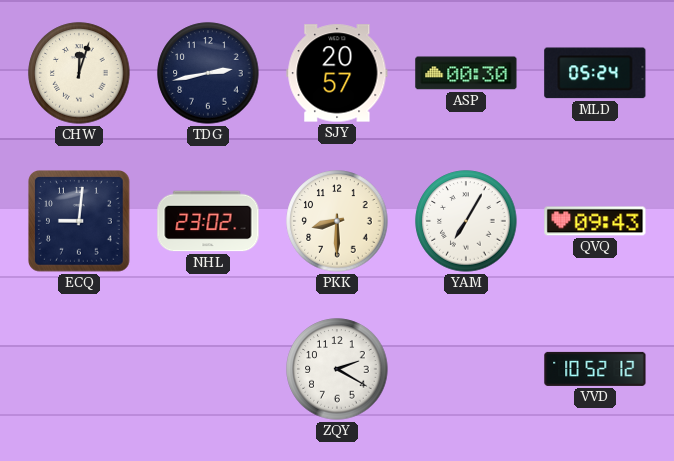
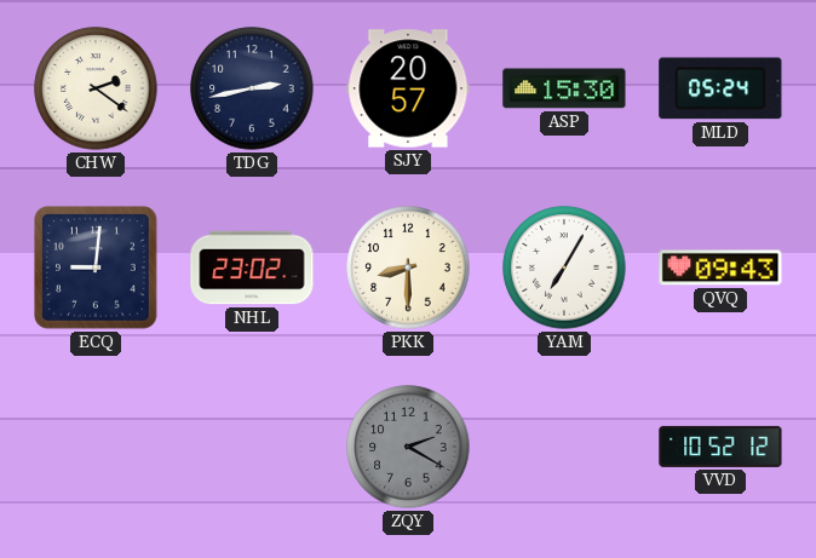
CHW: 12:03 -> 2:21
ASP: 00:30 -> 15:30
ZQY dial: white -> grey
